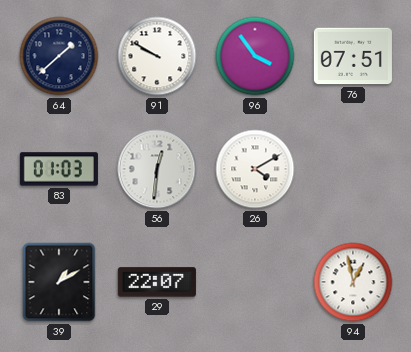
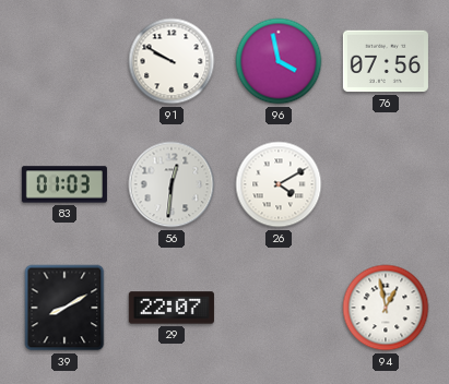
64: 1:38 -> none
96: 3:54 -> 3:58
76: 07:51 -> 07:56
39: 1:10 -> 8:10
